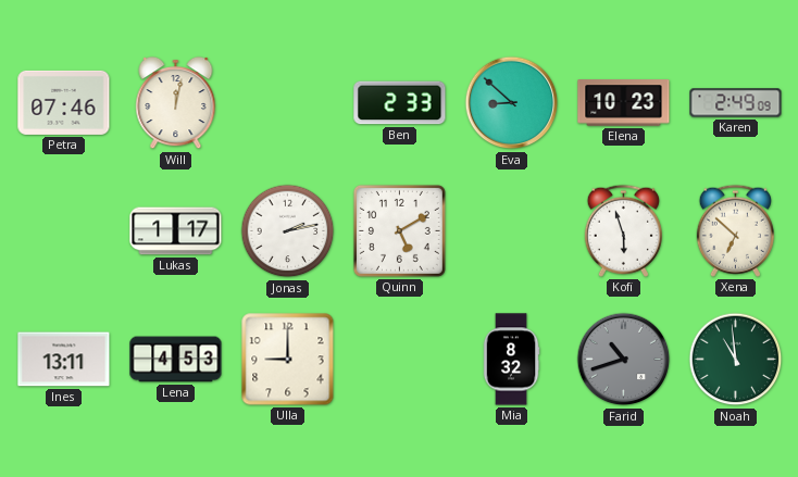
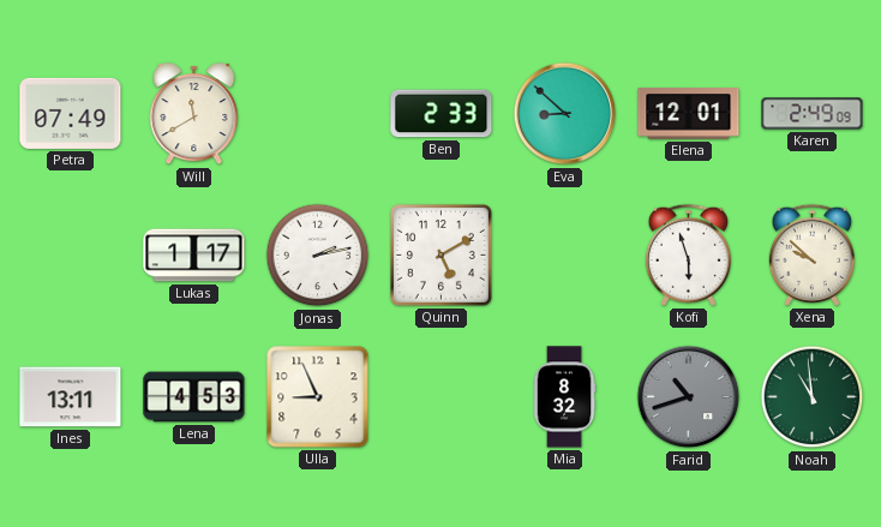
Petra: 07:46 -> 07:49
Will: 12:02 -> 11:40
Elena: 10:23 -> 12:01
Xena: 6:52 -> 9:52
Ulla: 9:00 -> 8:56
